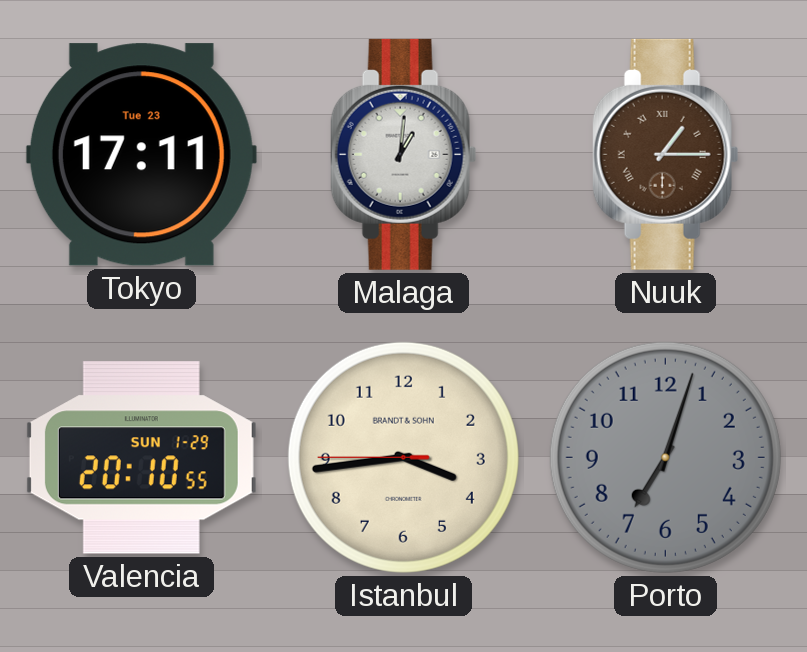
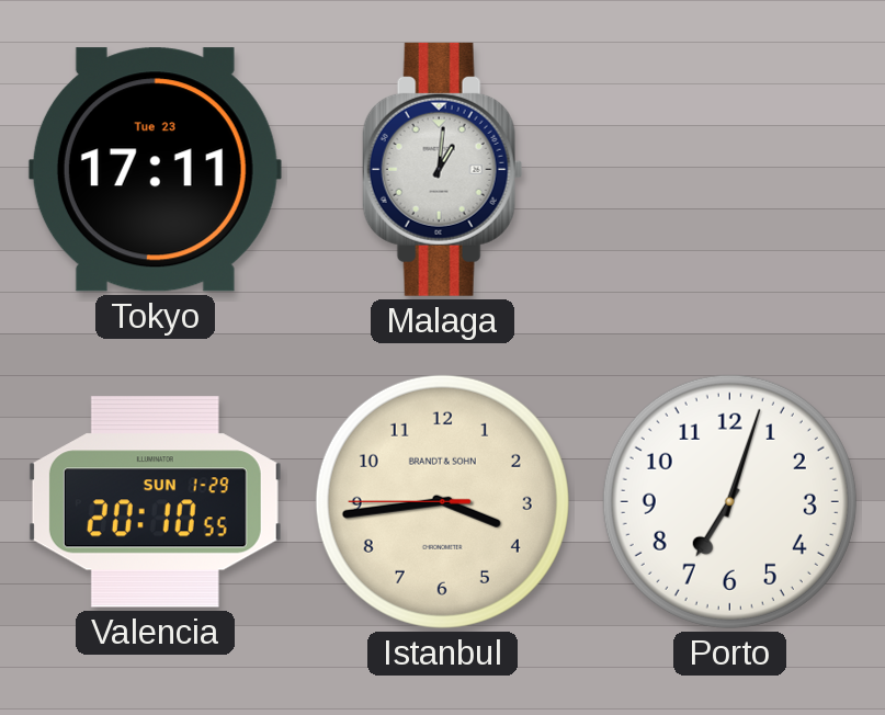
Nuuk: 1:15 -> none
Porto dial: grey -> white
